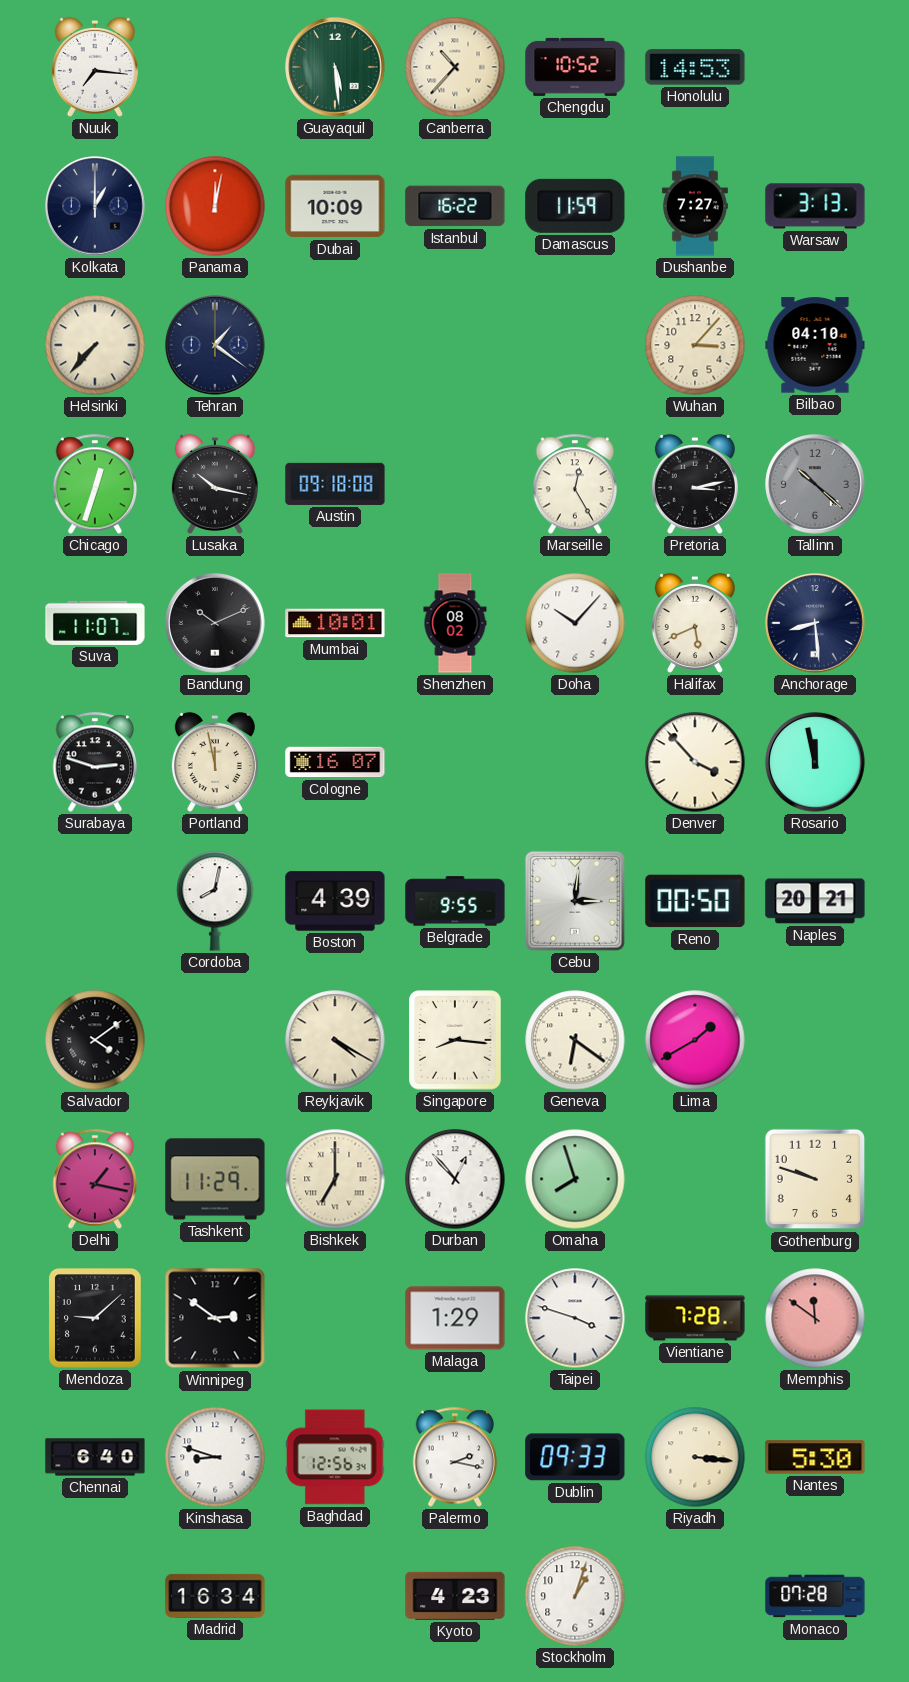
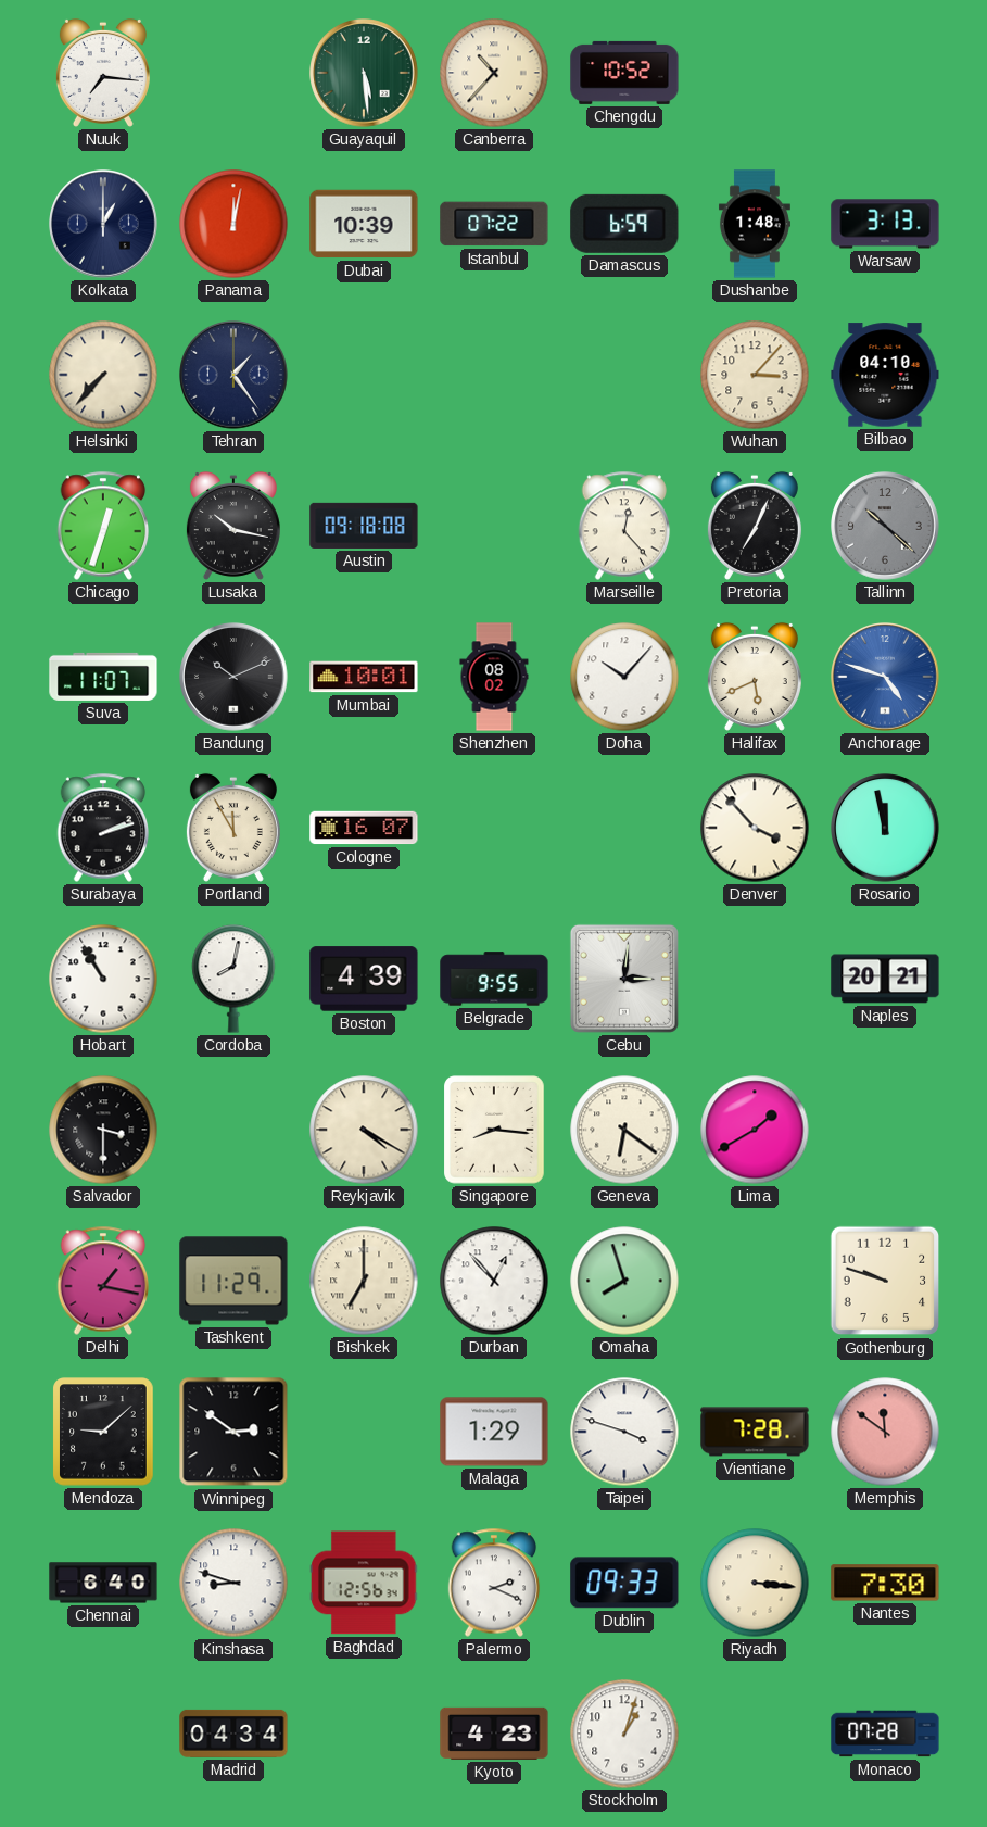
Honolulu: 14:53 -> none
Dubai: 10:09 -> 10:39
Istanbul: 16:22 -> 07:22
Damascus: 11:59 -> 6:59
Dushanbe: 7:27 -> 1:48
Tehran: 1:21 -> 1:24
Marseille: 12:25 -> 12:23
Pretoria: 3:13 -> 7:04
Anchorage: 8:29 -> 4:48
Anchorage dial: navy -> blue
Surabaya: 2:48 -> 2:12
Portland: 11:58 -> 11:55
Hobart: none -> 10:55
Reno: 00:50 -> none
Salvador: 4:09 -> 3:30
Palermo: 2:17 -> 2:19
Nantes: 5:30 -> 7:30
Madrid: 16:34 -> 04:34
